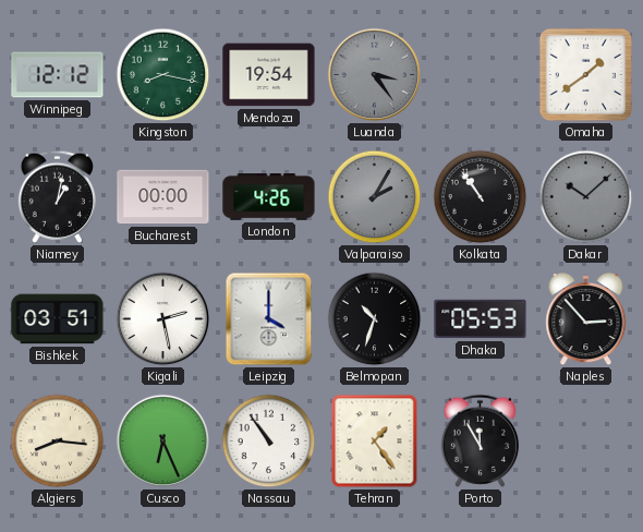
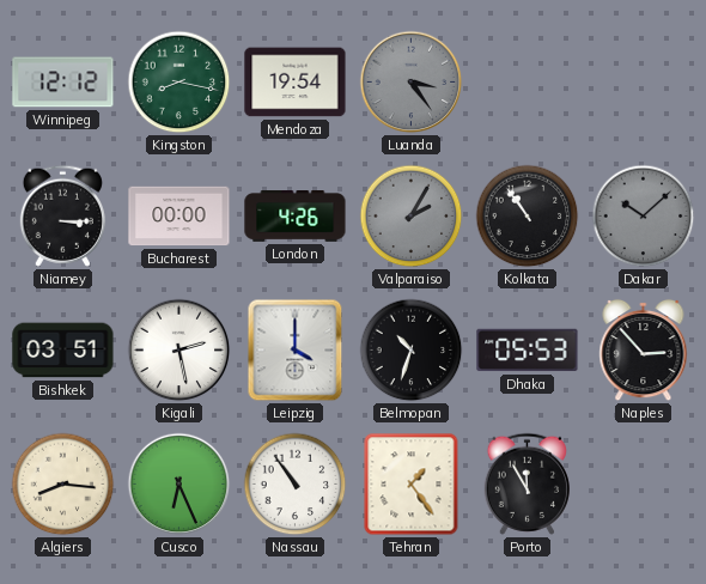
Omaha: 1:39 -> none
Niamey: 1:02 -> 3:15
